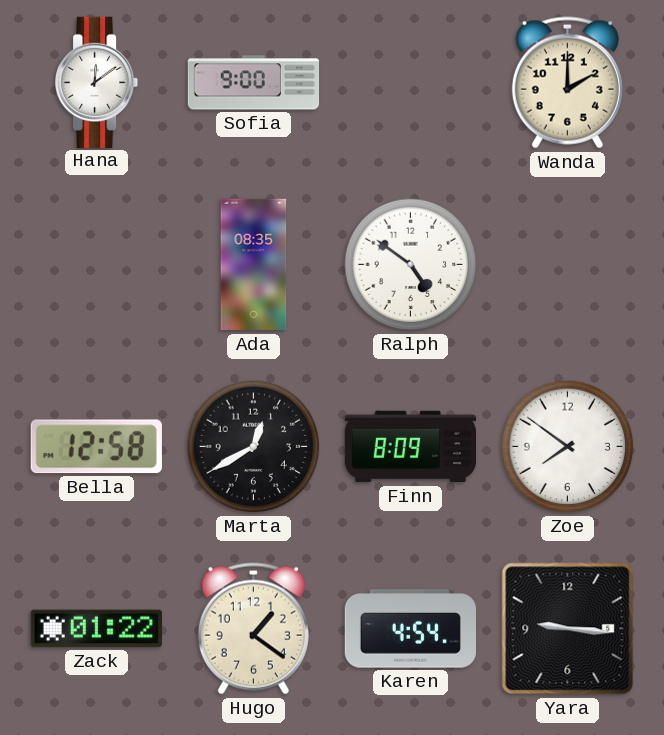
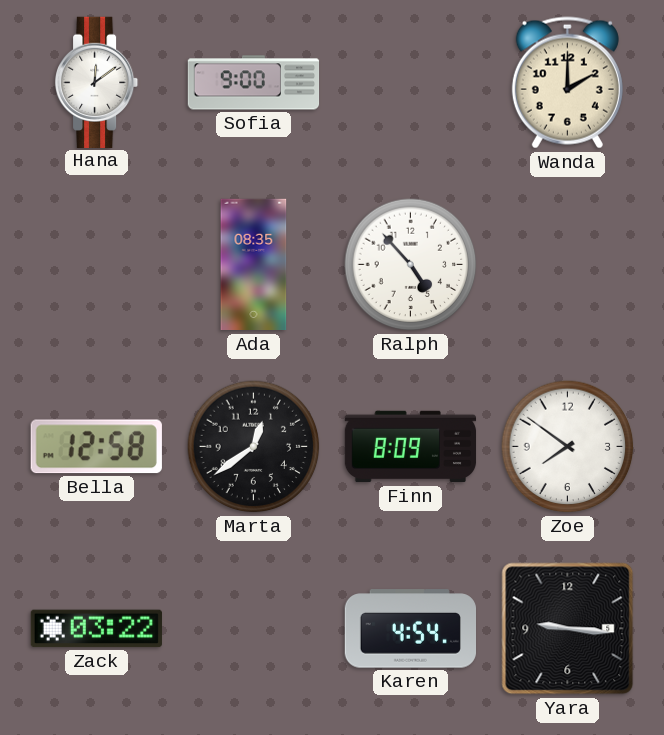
Ralph: 4:51 -> 4:53
Marta: 12:40 -> 12:39
Zack: 01:22 -> 03:22
Hugo: 1:21 -> none
